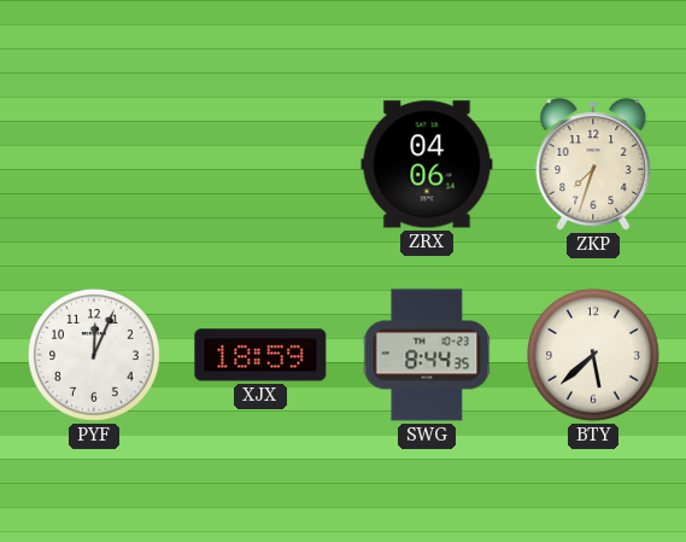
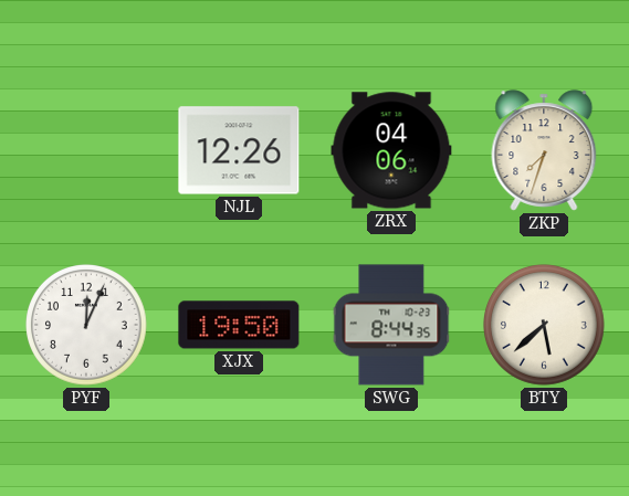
NJL: none -> 12:26
XJX: 18:59 -> 19:50
